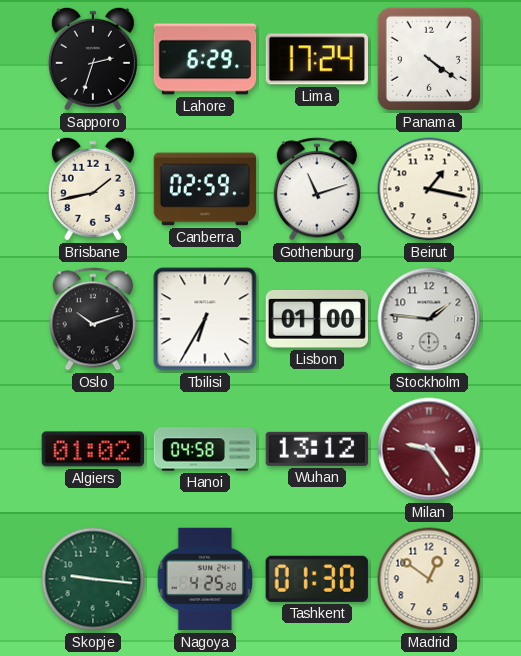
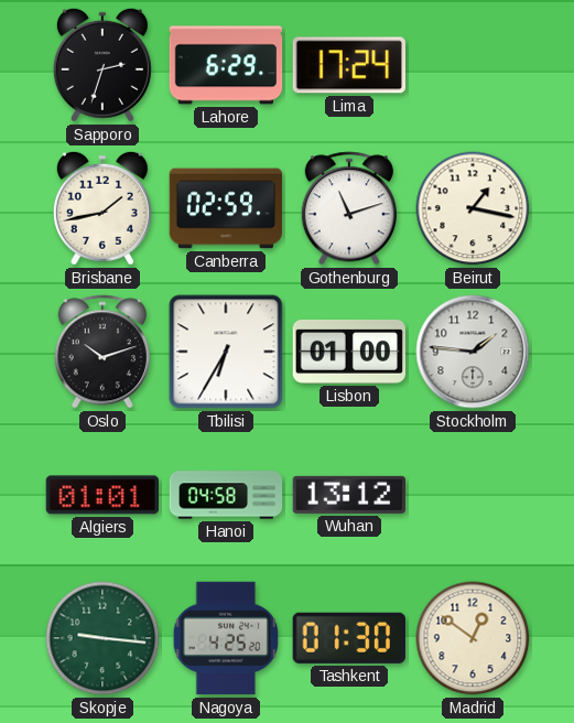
Panama: 4:21 -> none
Algiers: 01:02 -> 01:01
Milan: 9:24 -> none
